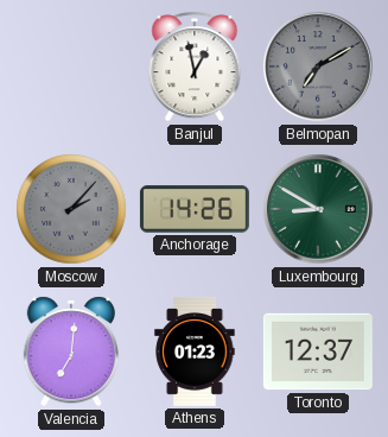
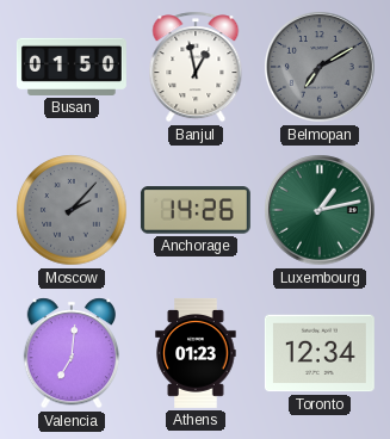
Busan: none -> 01:50
Luxembourg: 8:50 -> 1:13
Toronto: 12:37 -> 12:34
